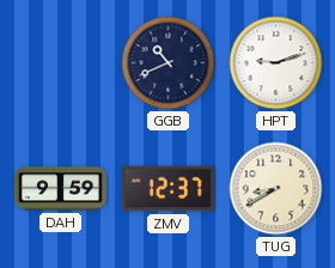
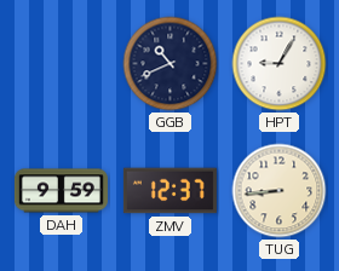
HPT: 9:12 -> 9:05
TUG: 8:40 -> 8:44
